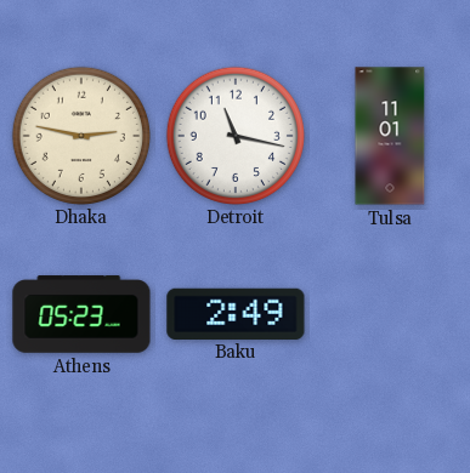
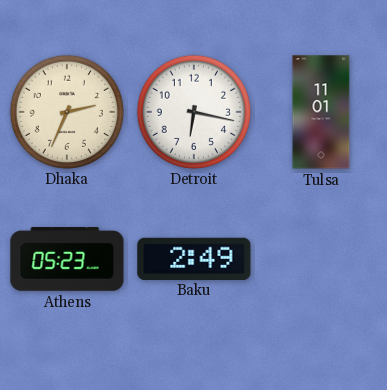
Dhaka: 2:47 -> 2:34
Detroit: 11:17 -> 6:17
